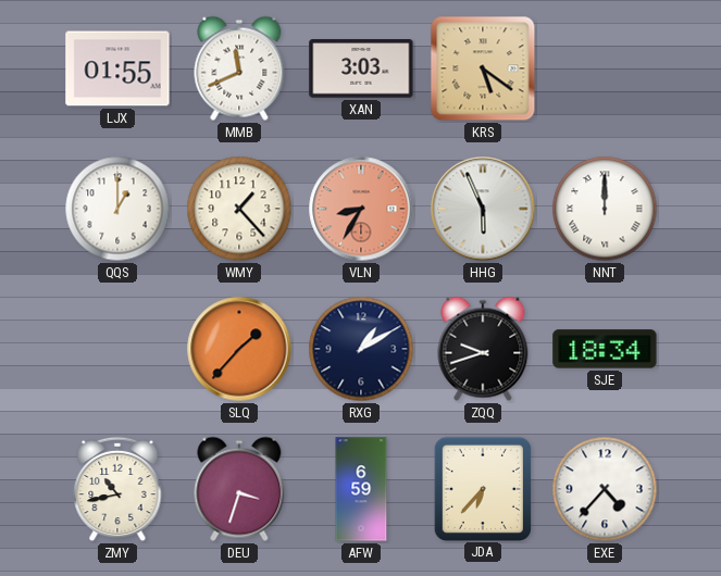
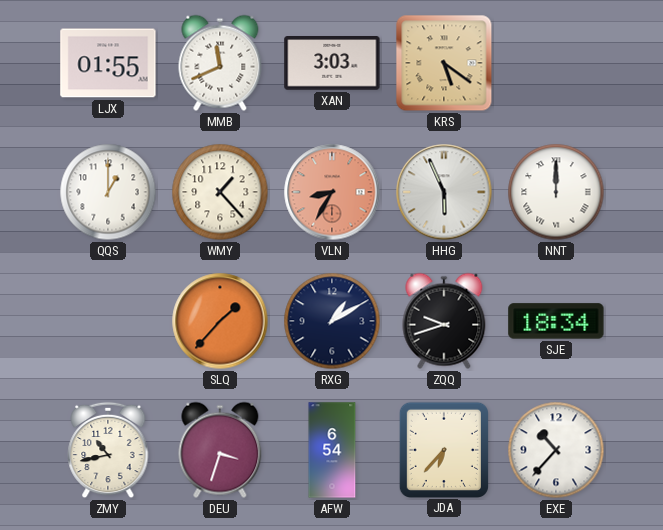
AFW: 6:59 -> 6:54
EXE: 4:37 -> 10:37
